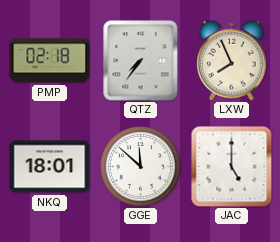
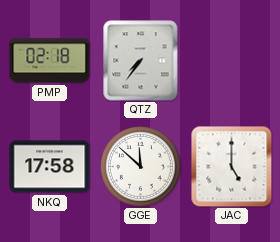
LXW: 7:56 -> none
NKQ: 18:01 -> 17:58
